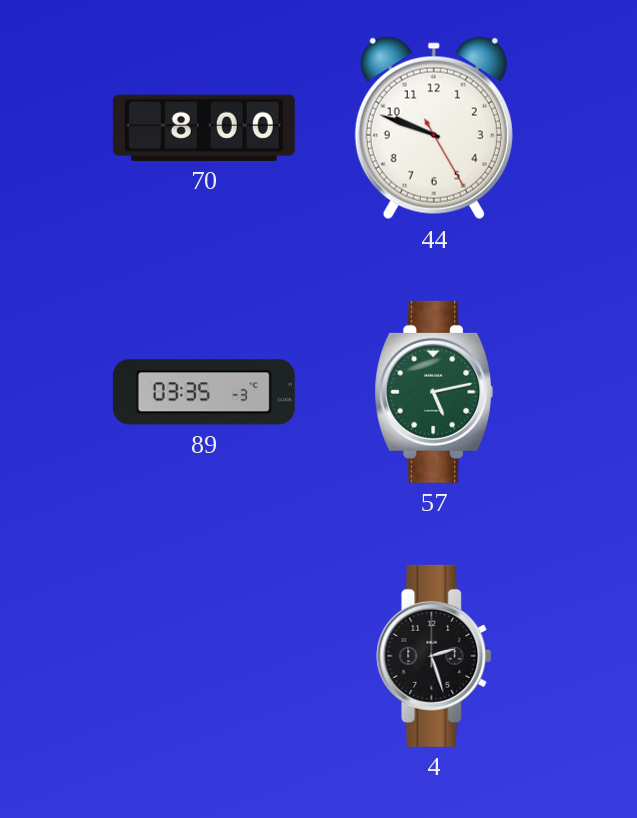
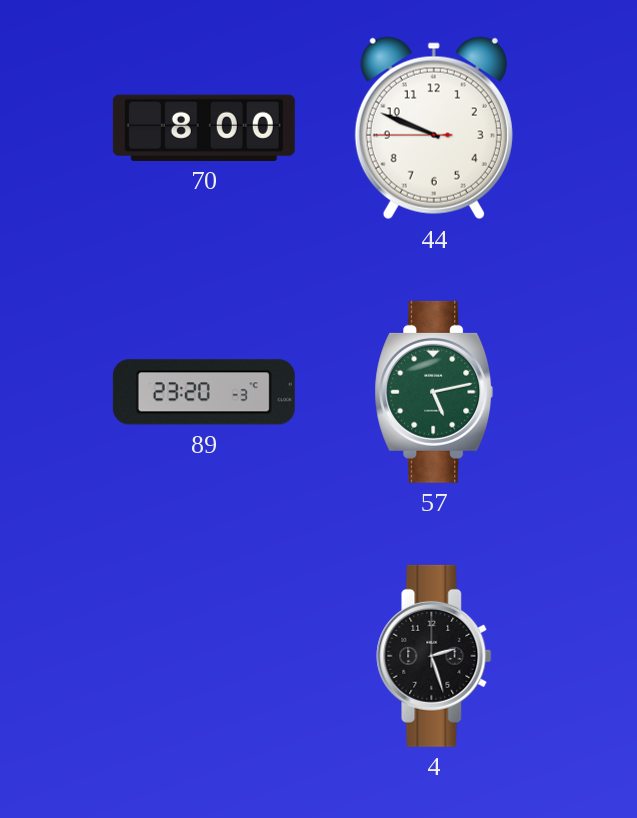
44: 9:48:25 -> 9:48:45
89: 03:35 -> 23:20
